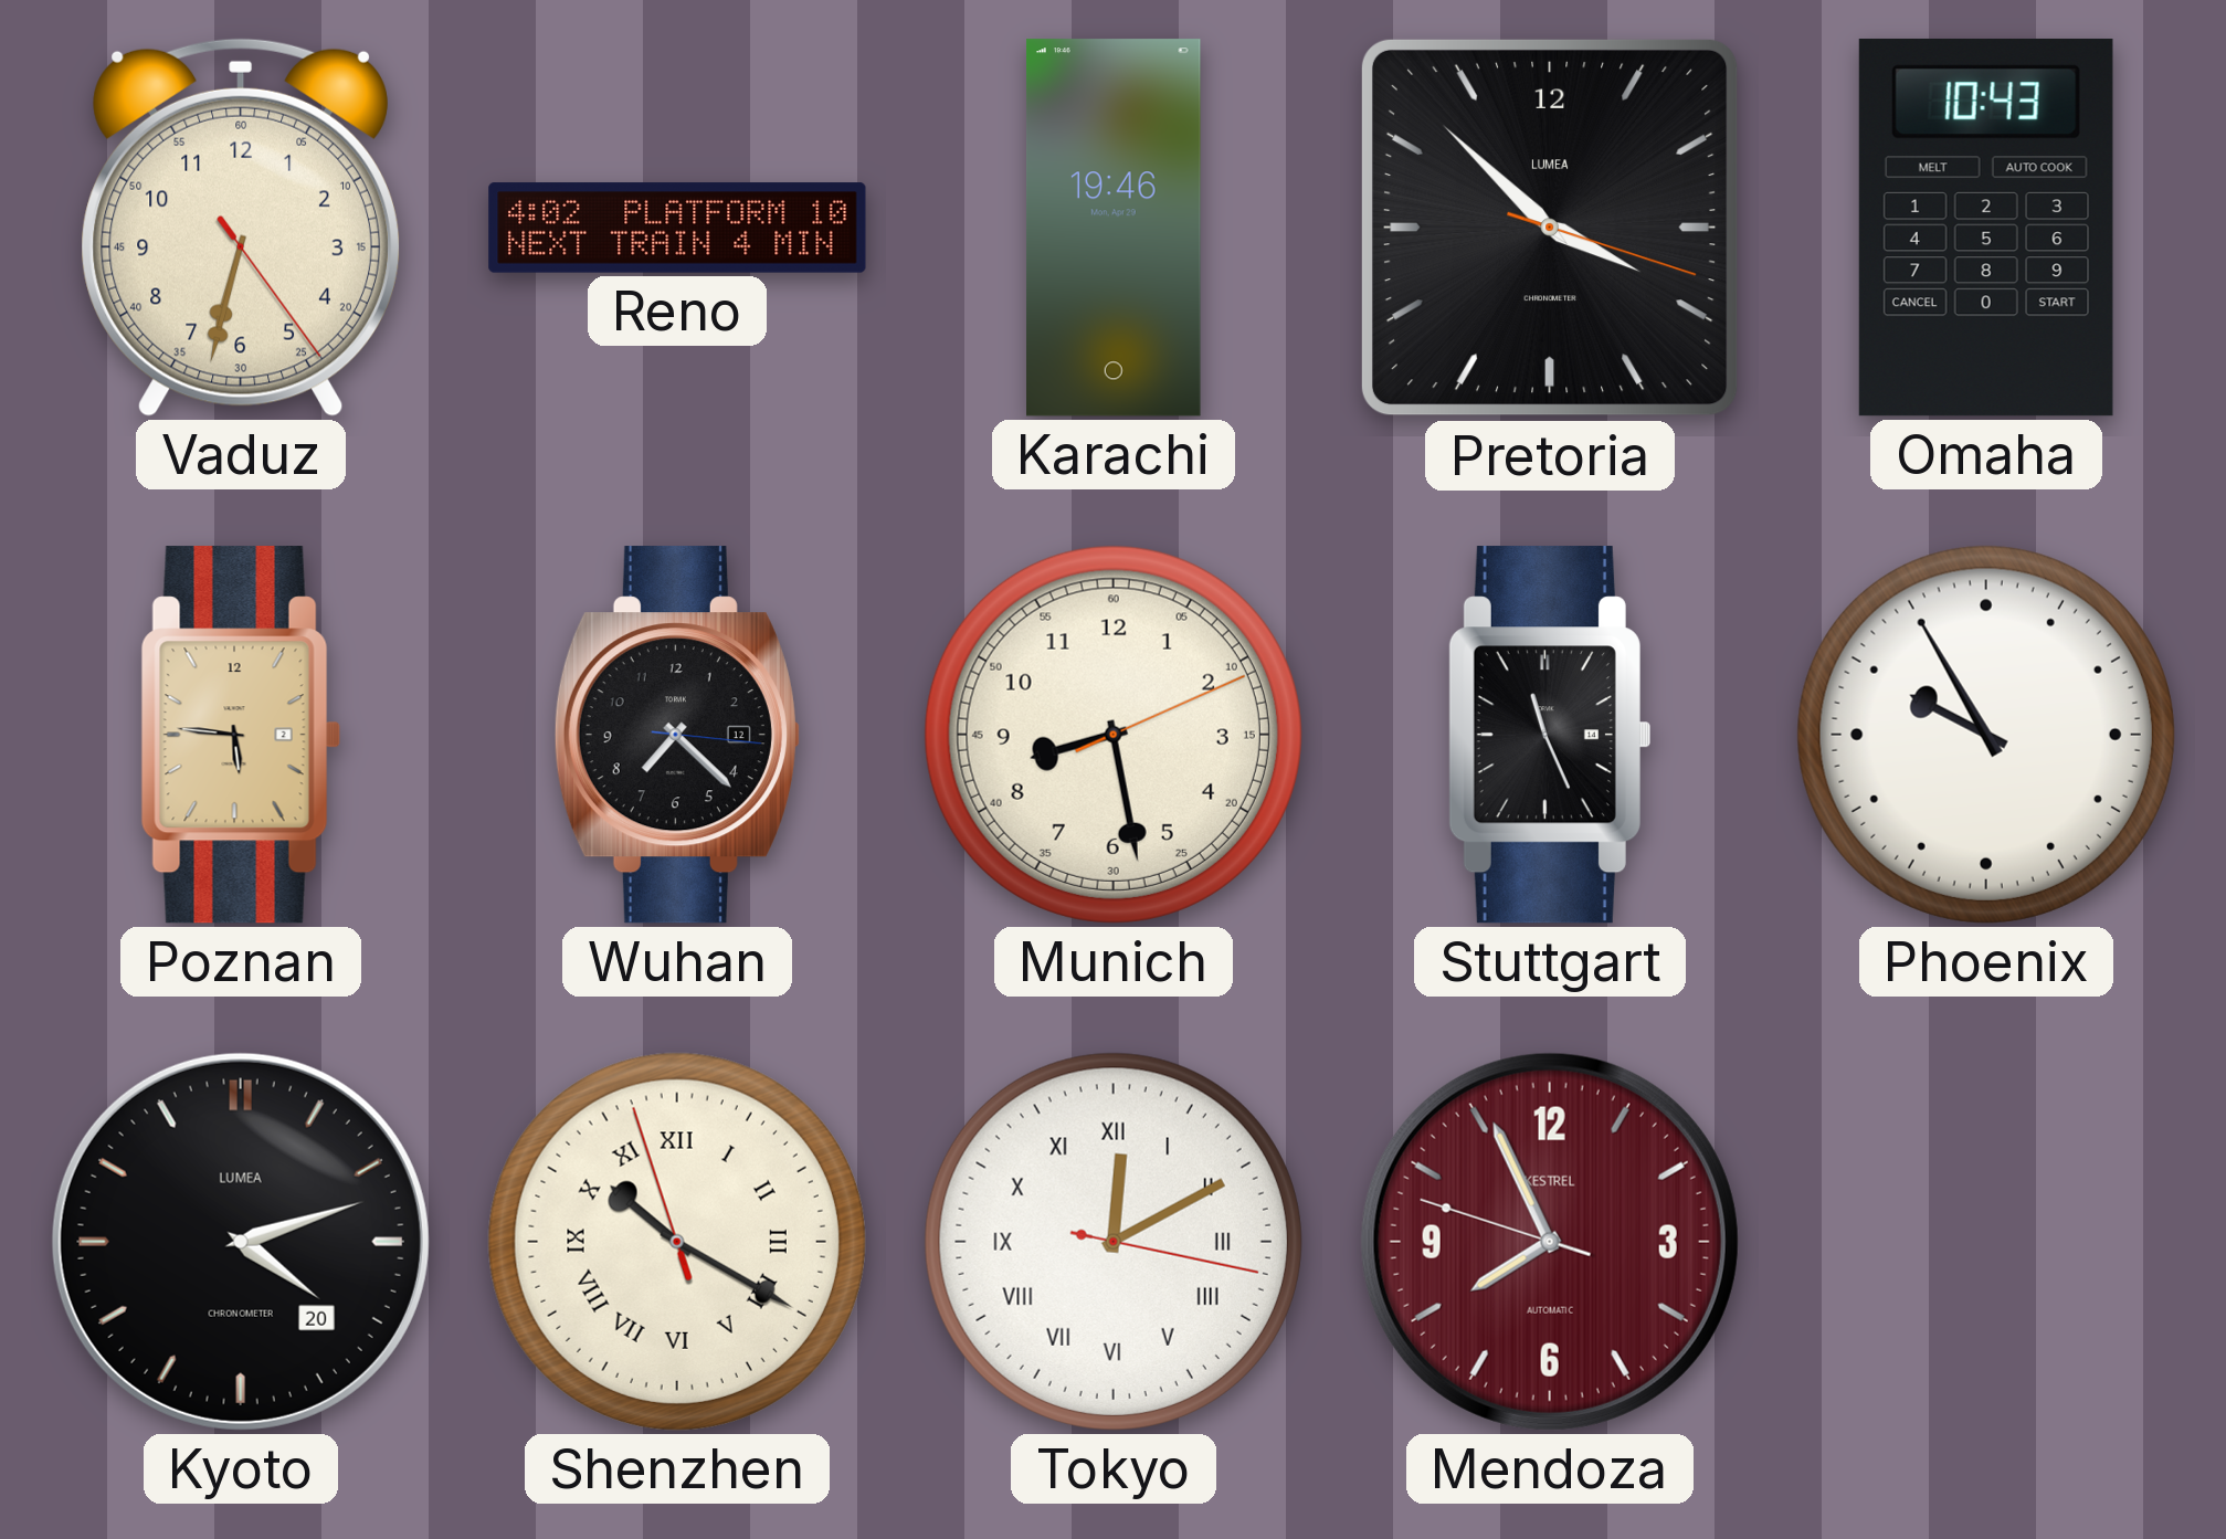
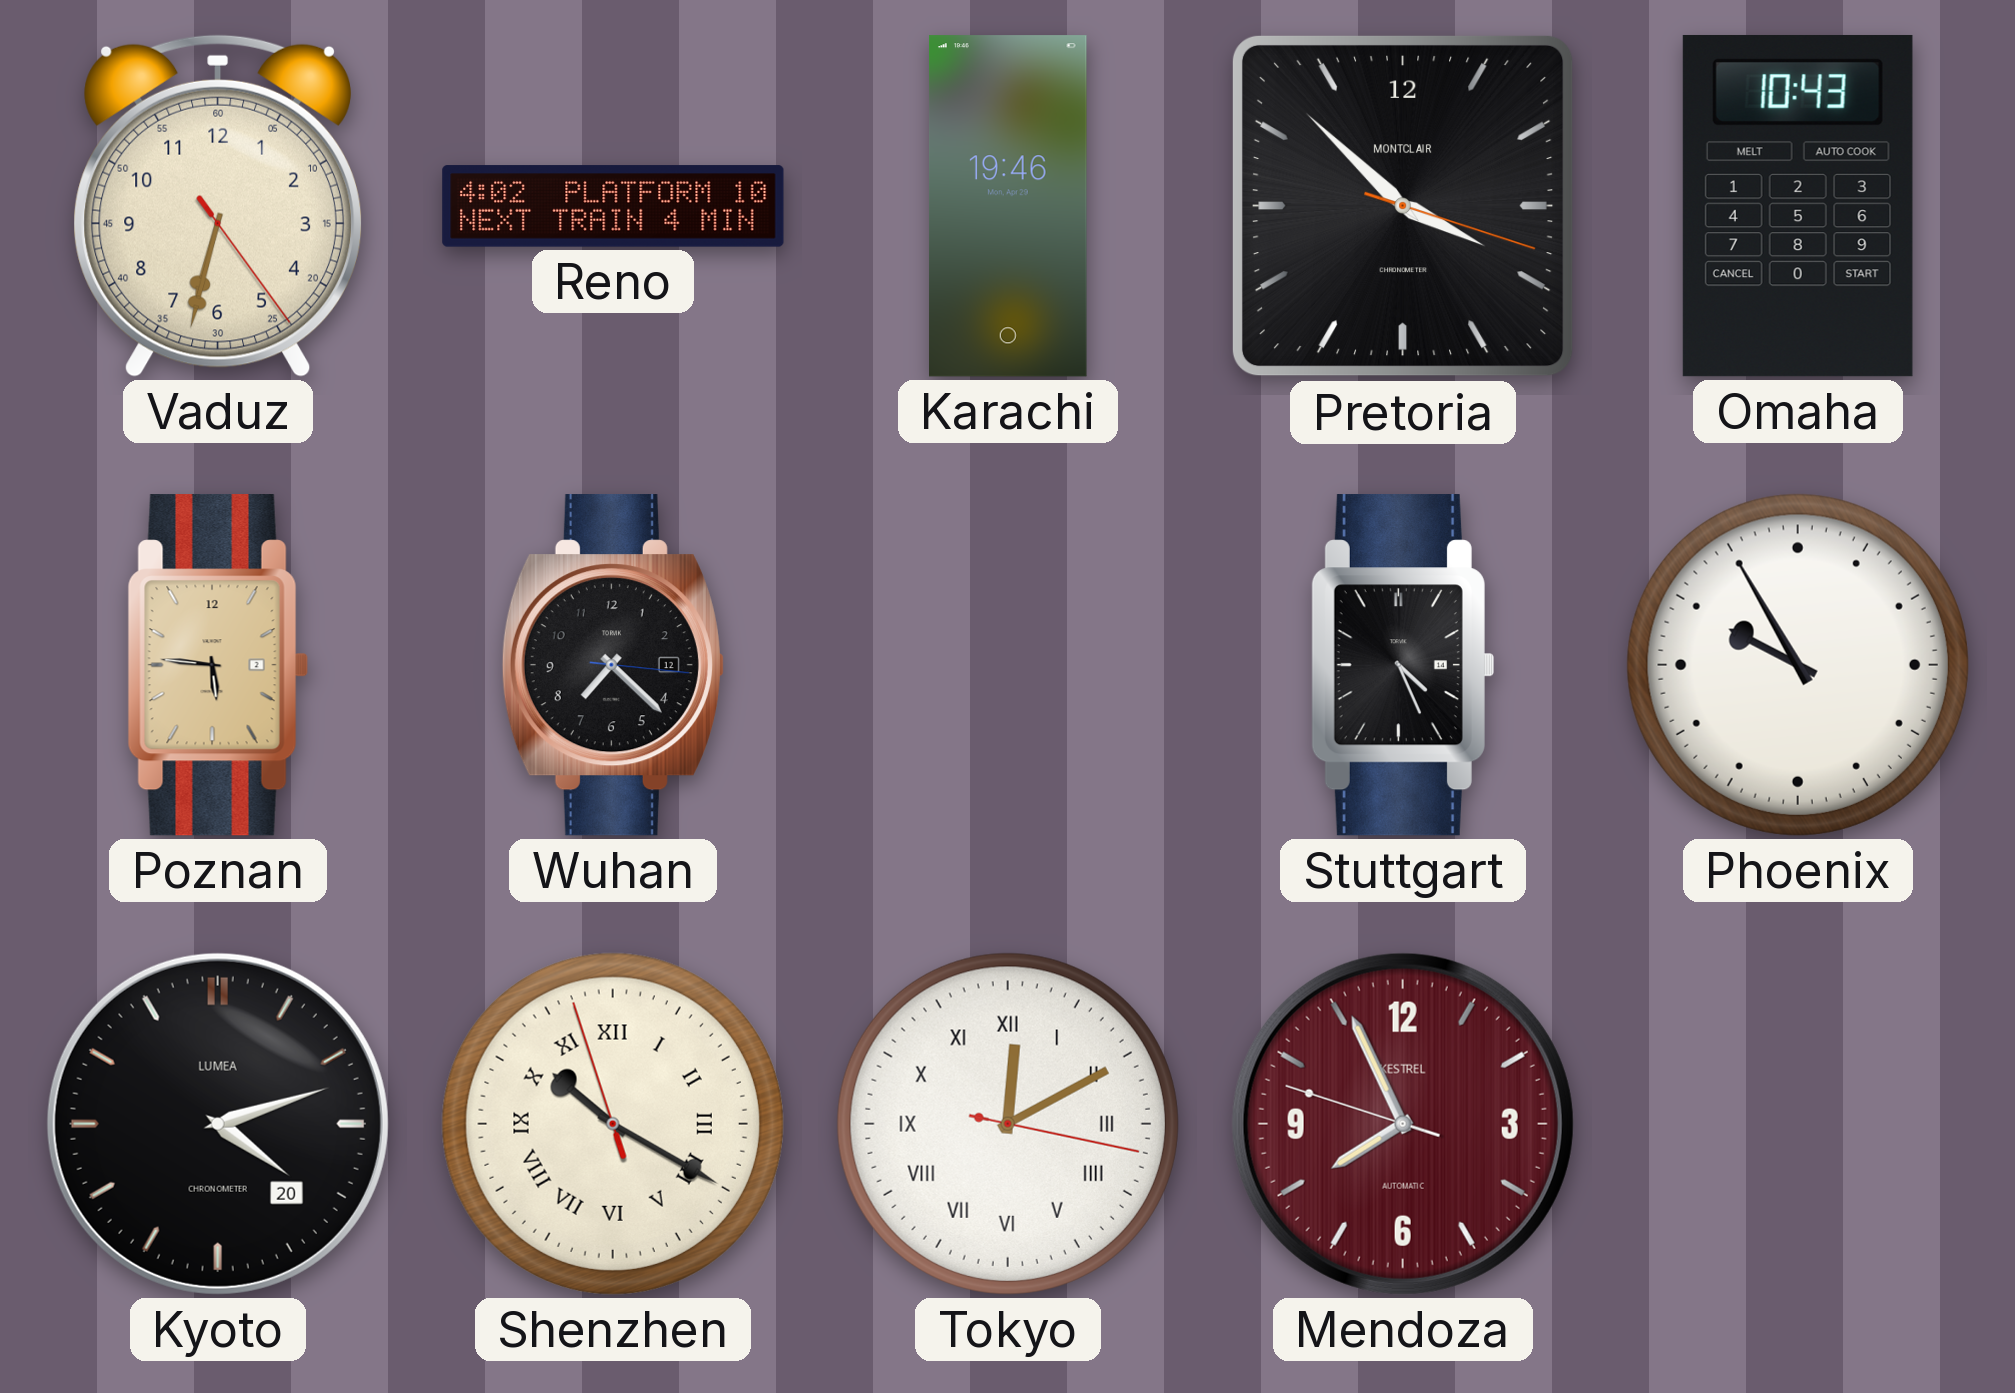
Pretoria brand: LUMEA -> MONTCLAIR
Munich: 8:28 -> none
Stuttgart: 11:26 -> 4:26
